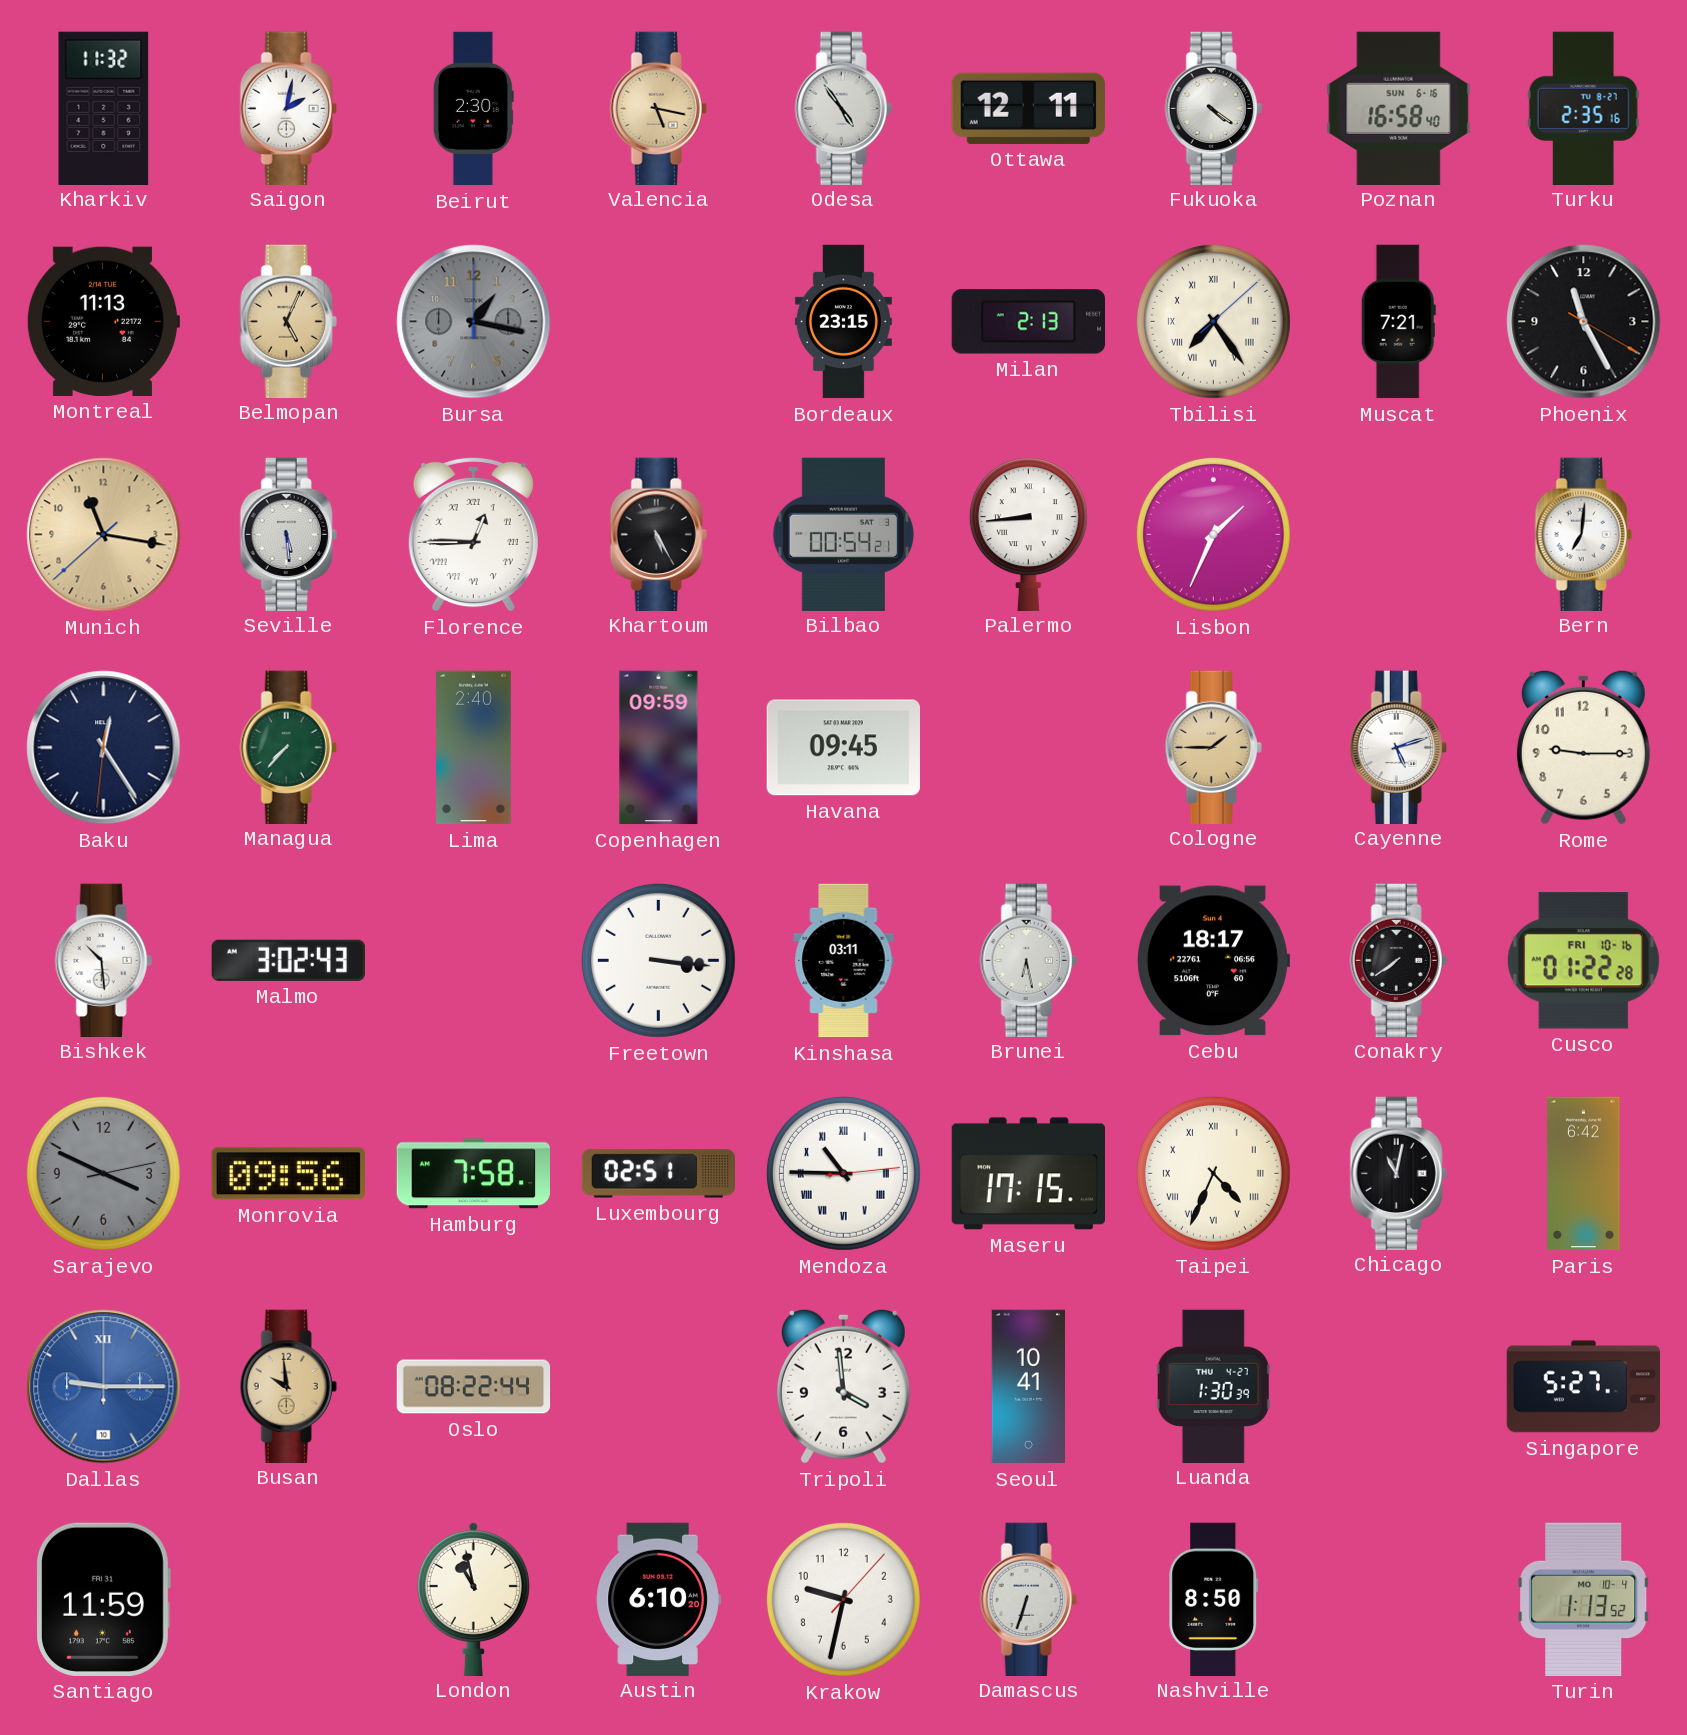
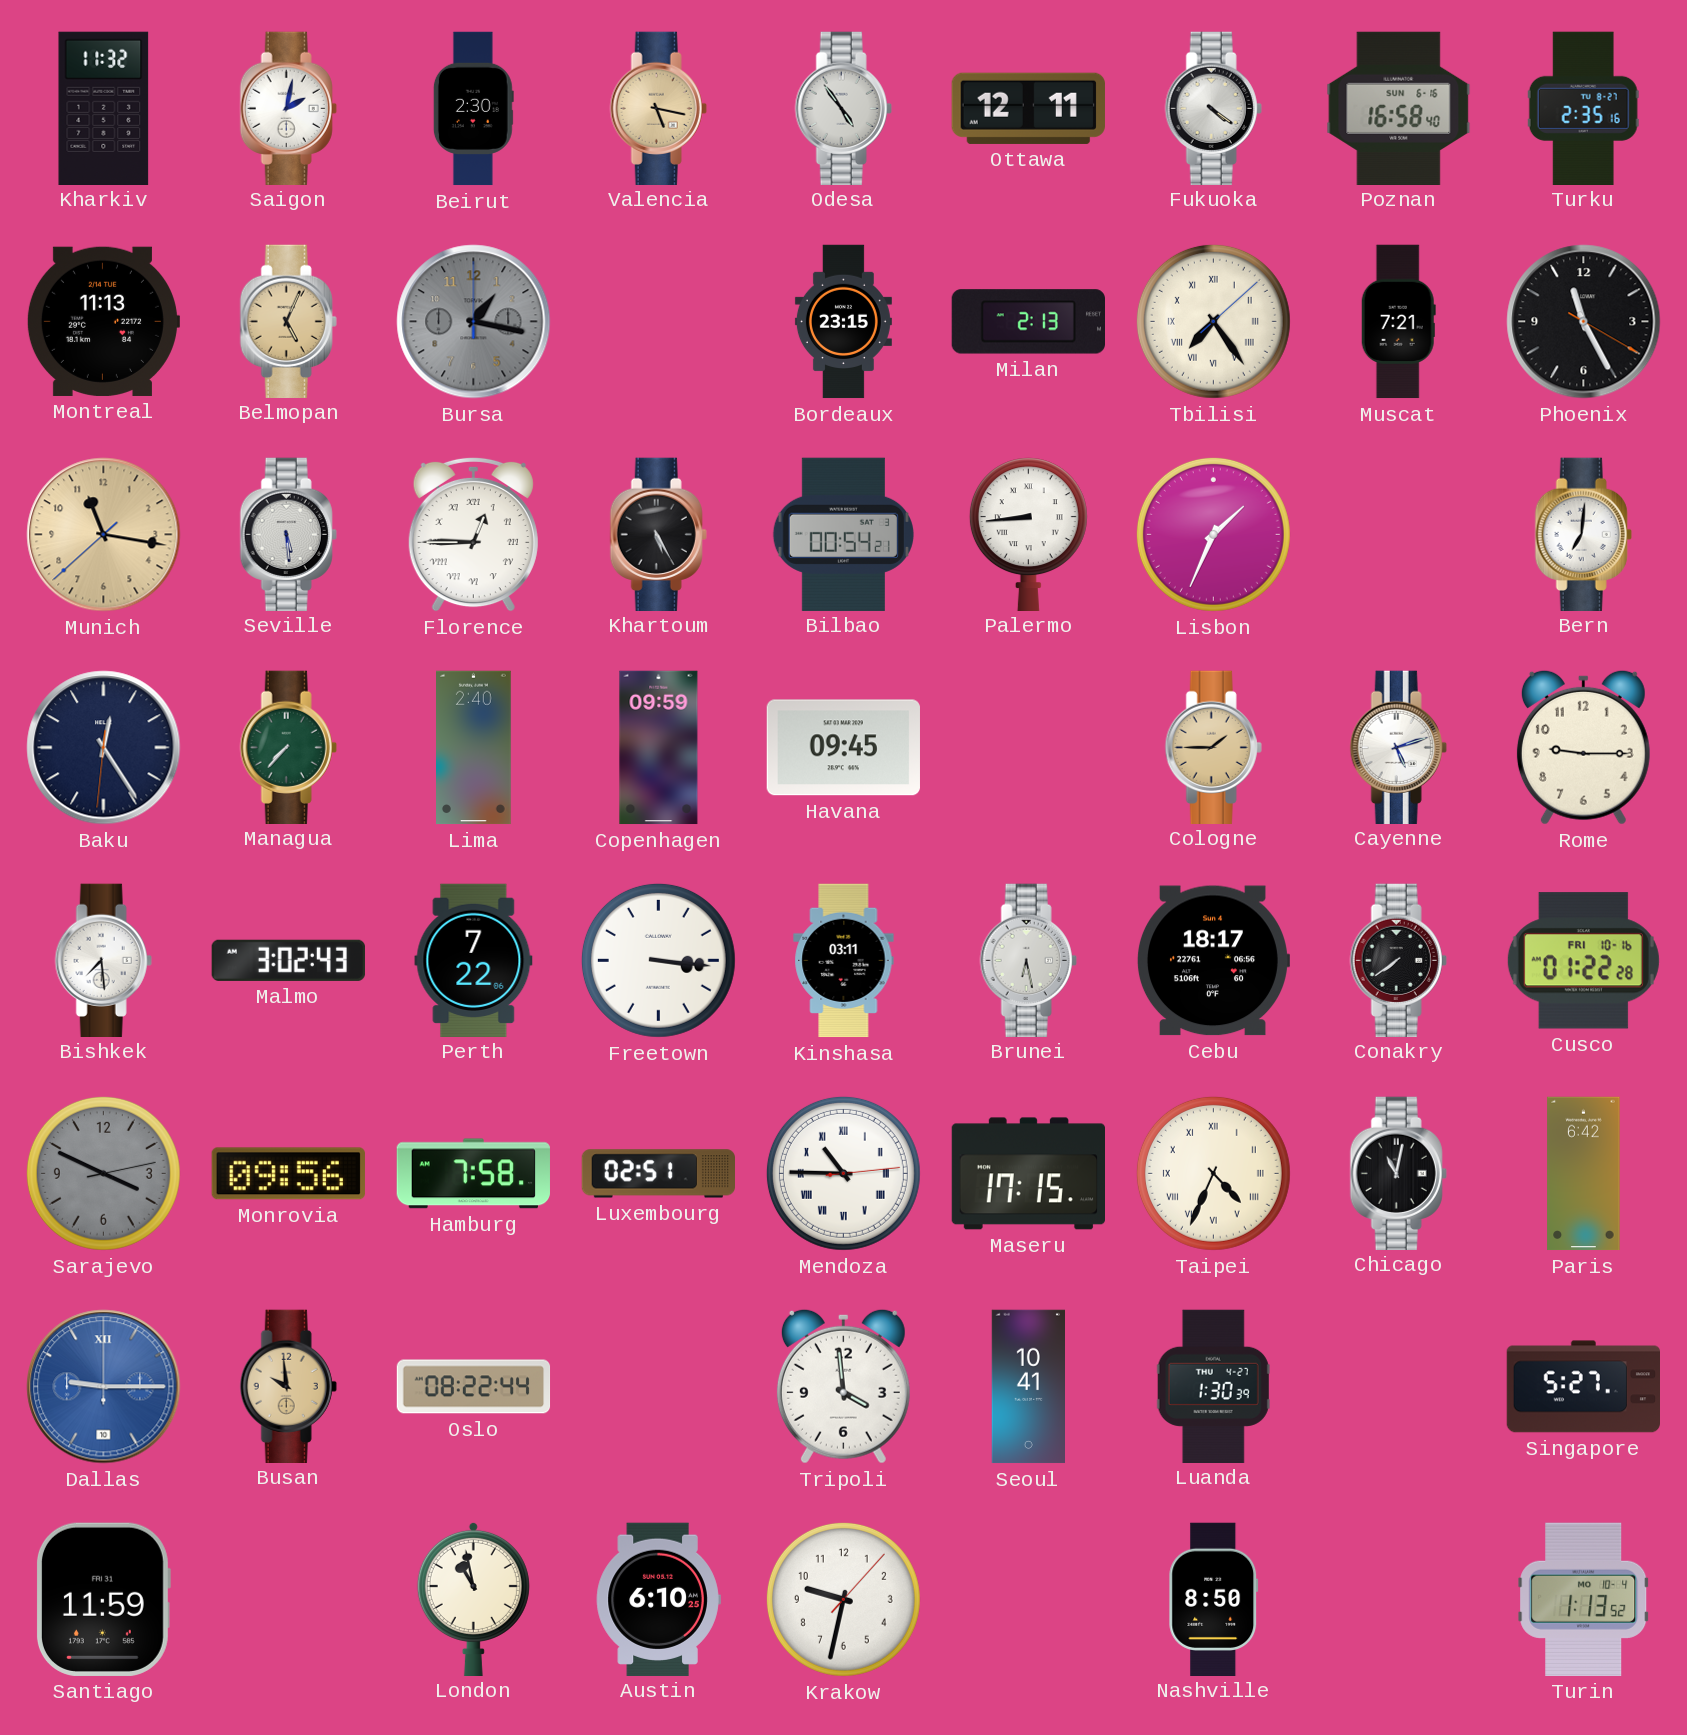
Bishkek: 10:29 -> 7:29
Perth: none -> 7:22
Austin: 6:10:20 -> 6:10:25
Damascus: 6:33 -> none
